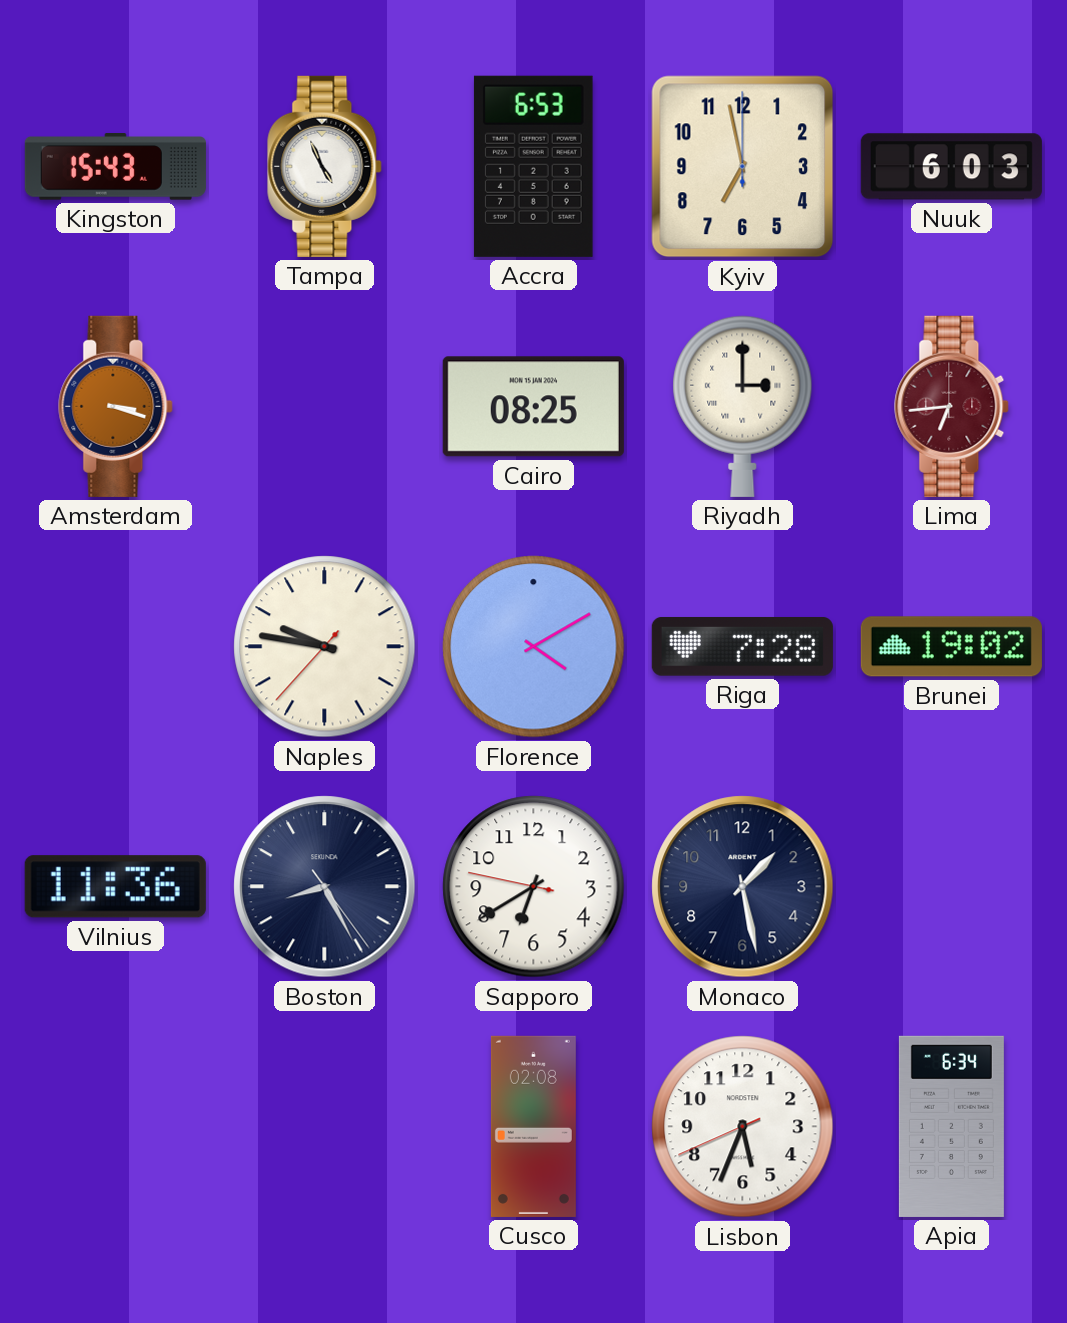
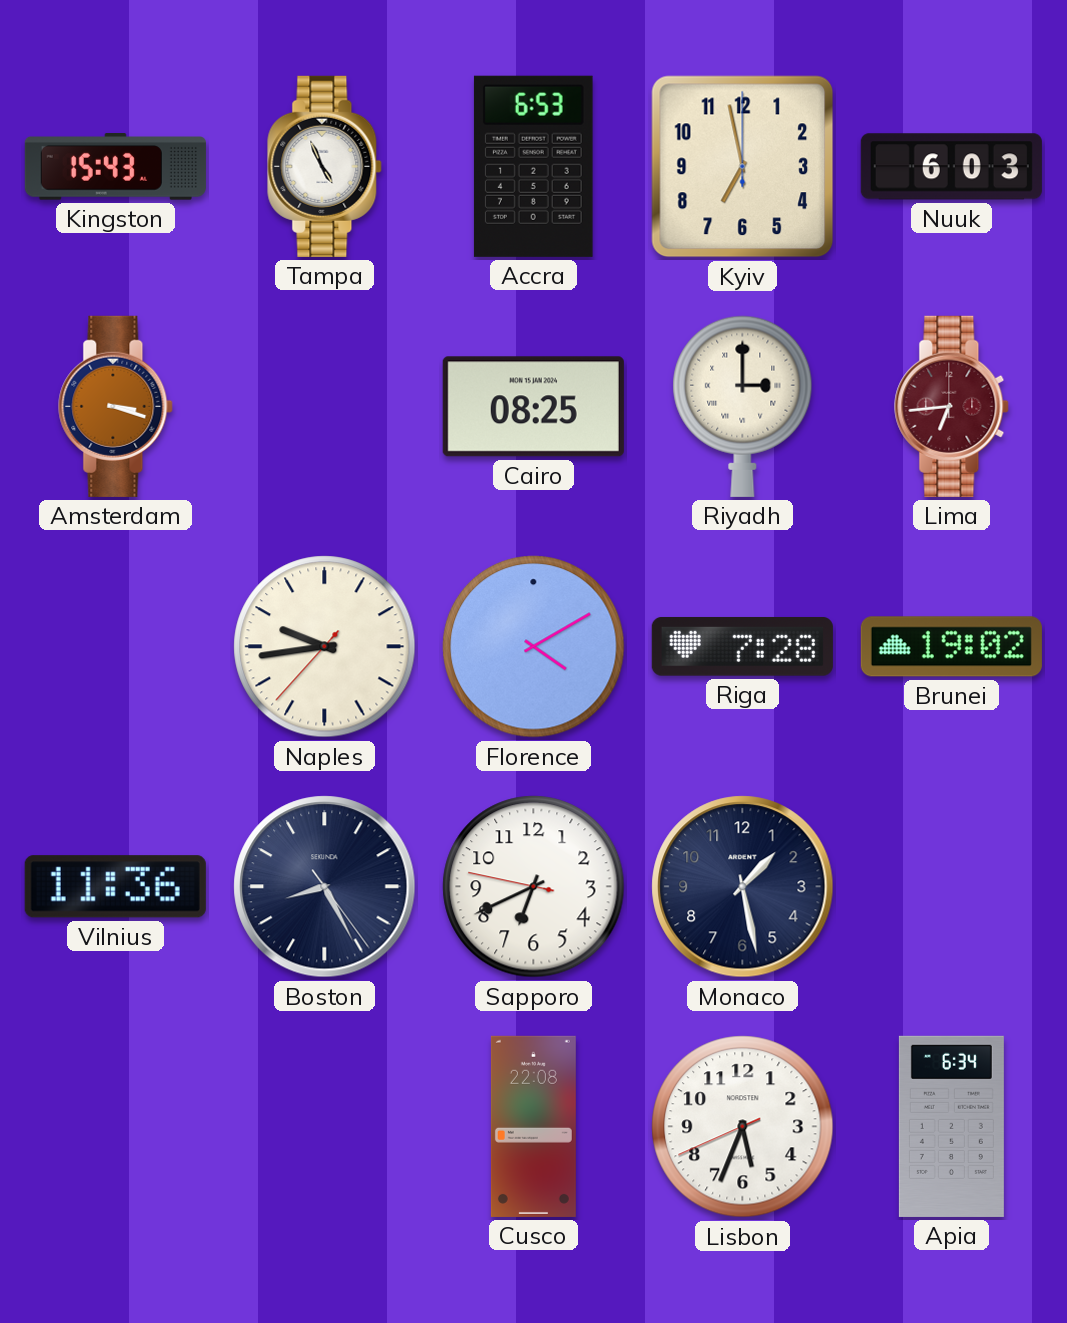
Naples: 9:46 -> 9:43
Sapporo: 6:39 -> 6:40
Cusco: 02:08 -> 22:08
